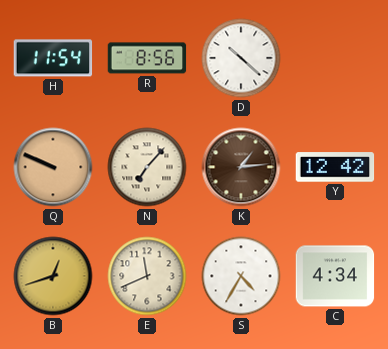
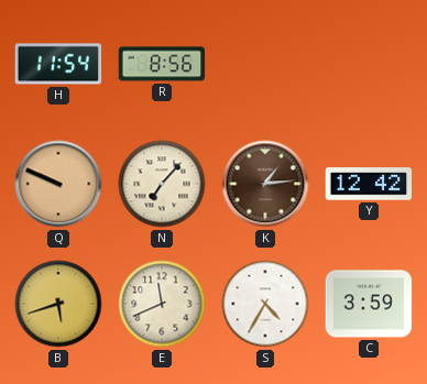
D: 10:22 -> none
B: 12:42 -> 5:42
C: 4:34 -> 3:59
